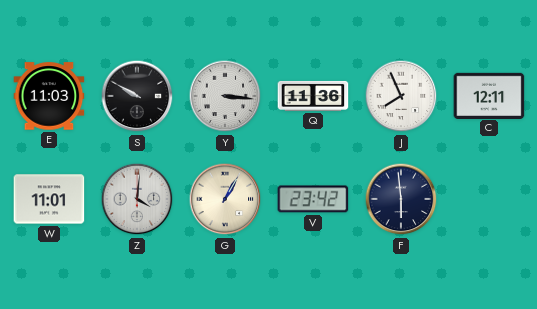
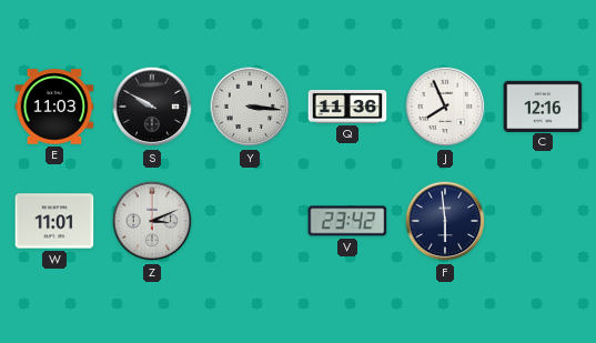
C: 12:11 -> 12:16
Z: 4:01 -> 3:11
G: 1:05 -> none
